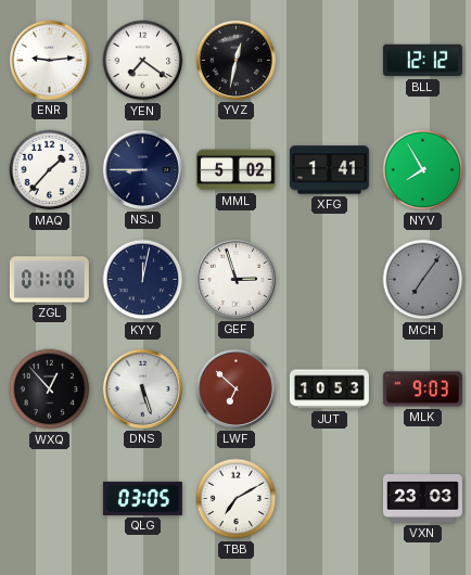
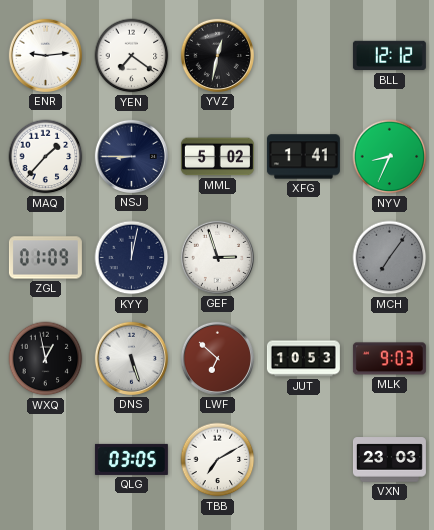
NYV: 7:55 -> 8:34
ZGL: 01:10 -> 01:09
WXQ: 12:53 -> 12:58
